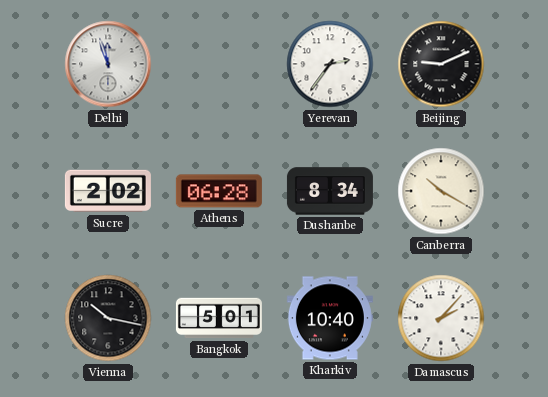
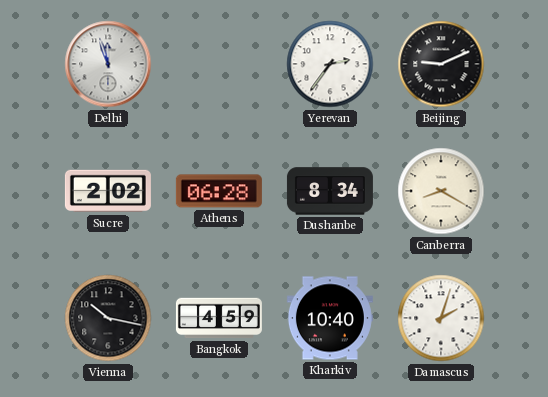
Canberra: 10:20 -> 8:20
Bangkok: 5:01 -> 4:59
Damascus: 2:07 -> 2:03
